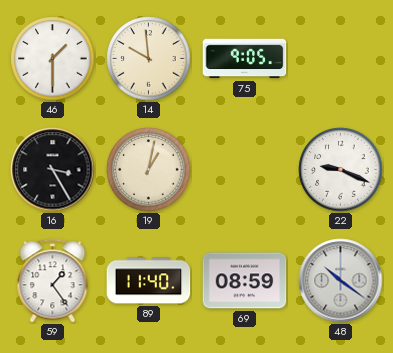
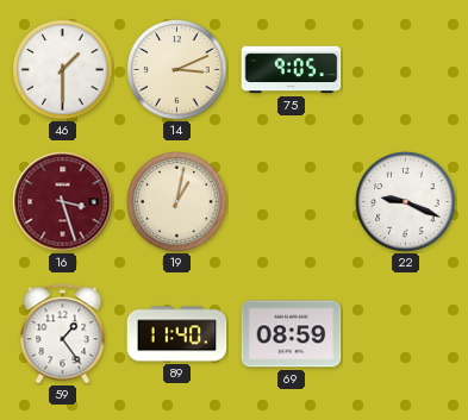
14: 9:59 -> 3:11
16: 3:25 -> 3:27
16 dial: black -> burgundy
48: 10:21 -> none
